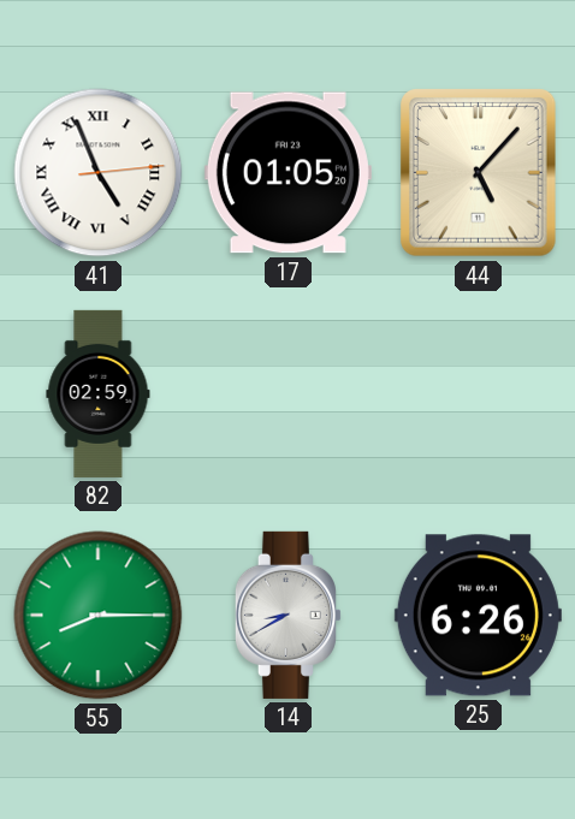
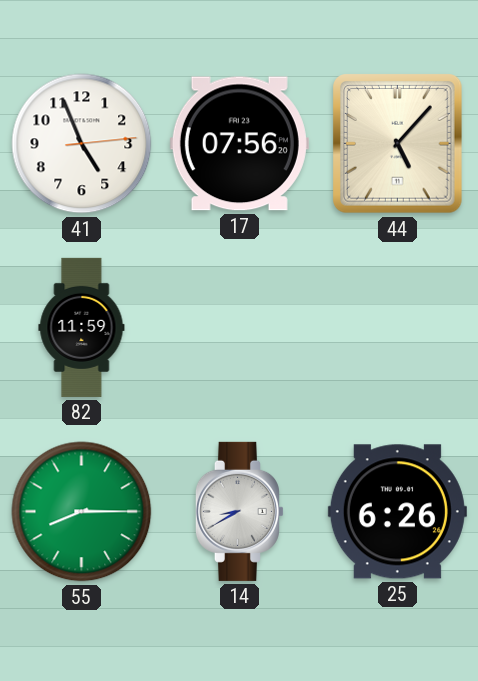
41 numerals: Roman -> Arabic
17: 01:05 -> 07:56
82: 02:59 -> 11:59
